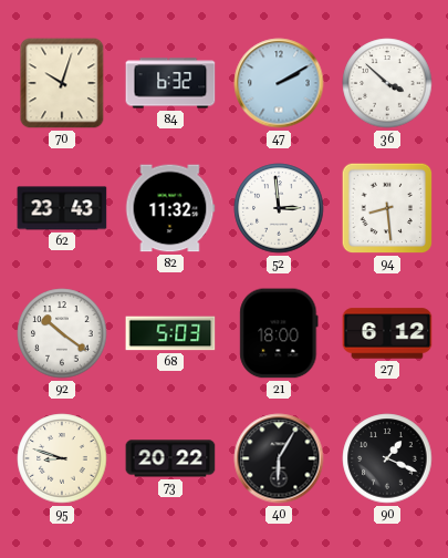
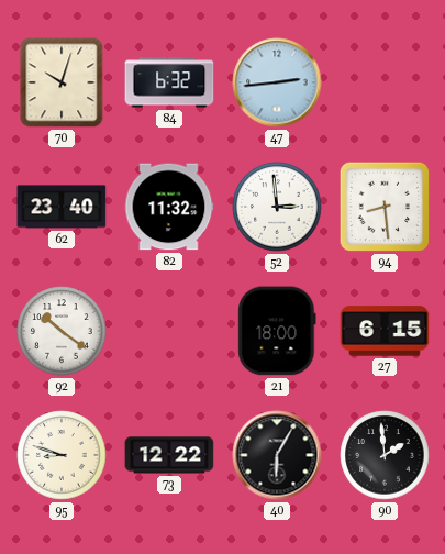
47: 2:10 -> 2:44
36: 3:52 -> none
62: 23:43 -> 23:40
68: 5:03 -> none
27: 6:12 -> 6:15
73: 20:22 -> 12:22
90: 1:19 -> 1:59
